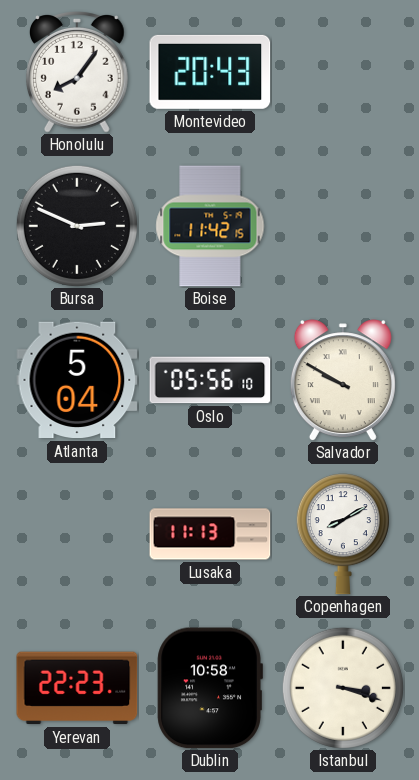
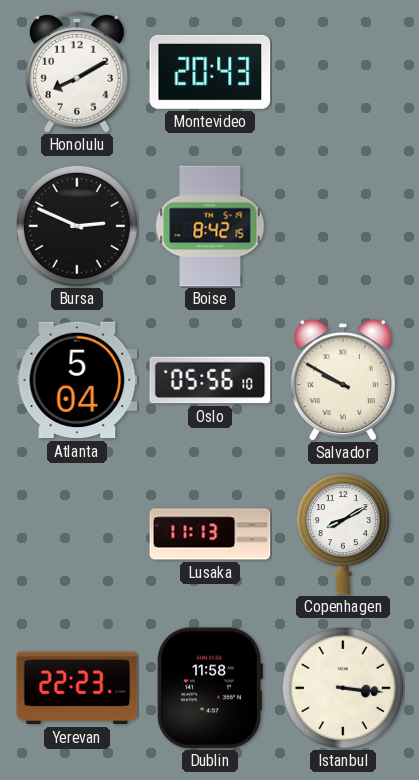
Honolulu: 8:06 -> 8:10
Boise: 11:42 -> 8:42
Dublin: 10:58 -> 11:58
Istanbul: 3:18 -> 3:16
